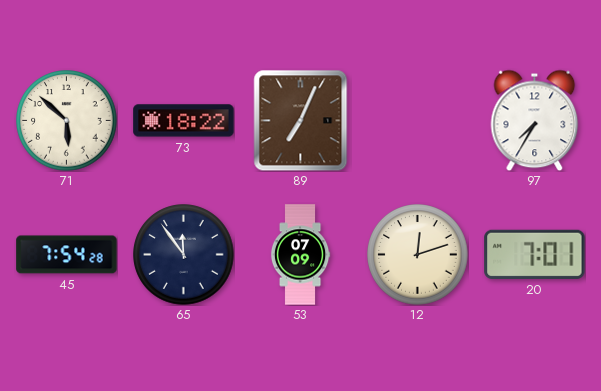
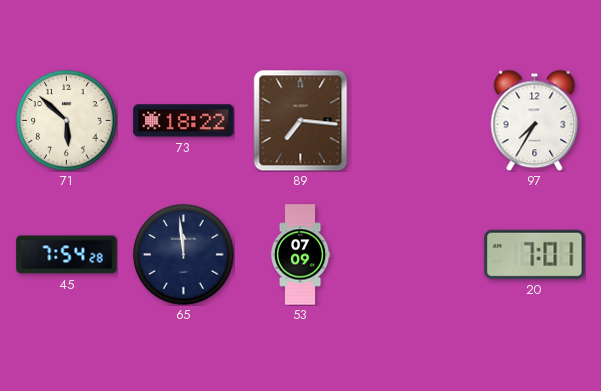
89: 7:04 -> 7:16
65: 11:54 -> 11:59
12: 12:12 -> none
